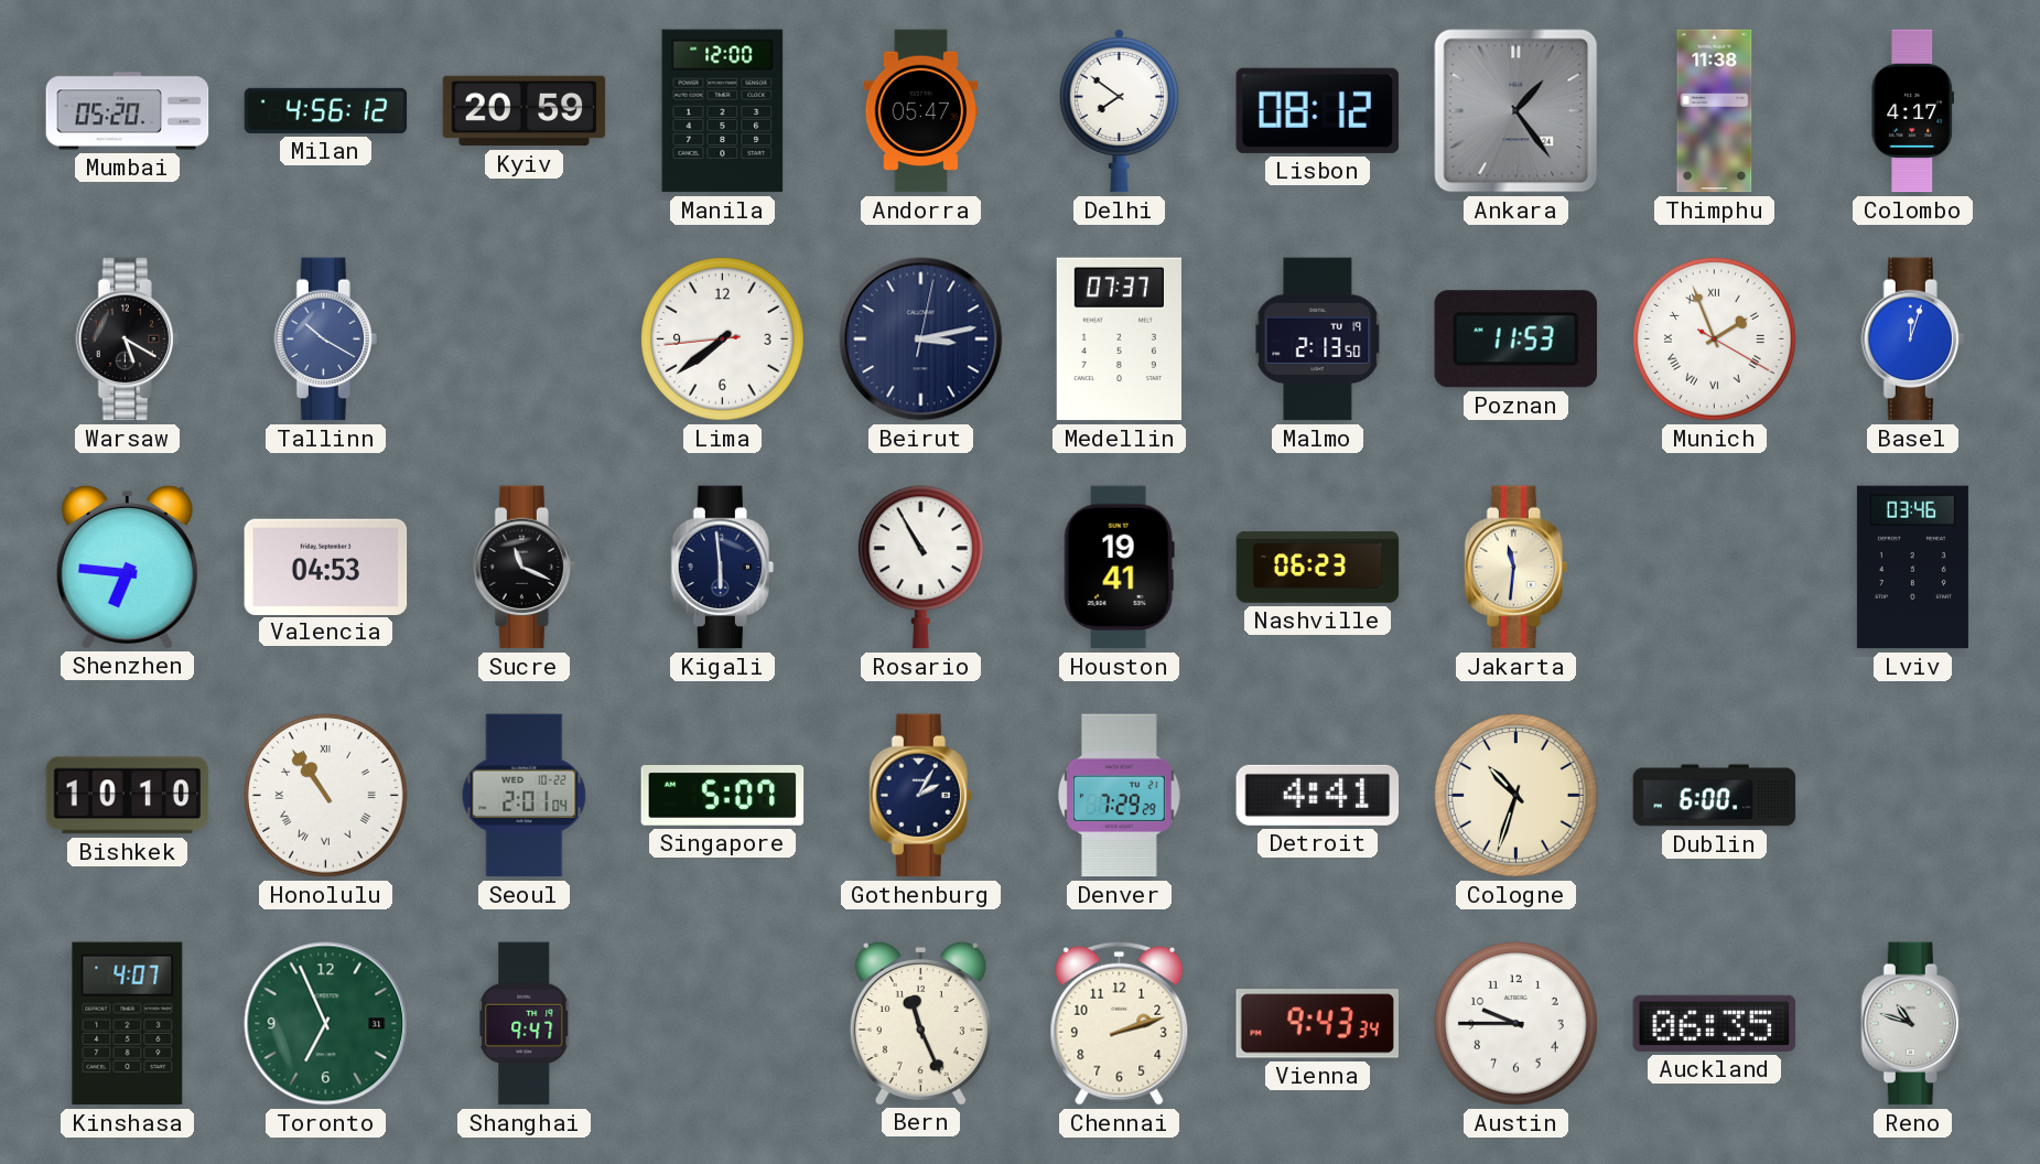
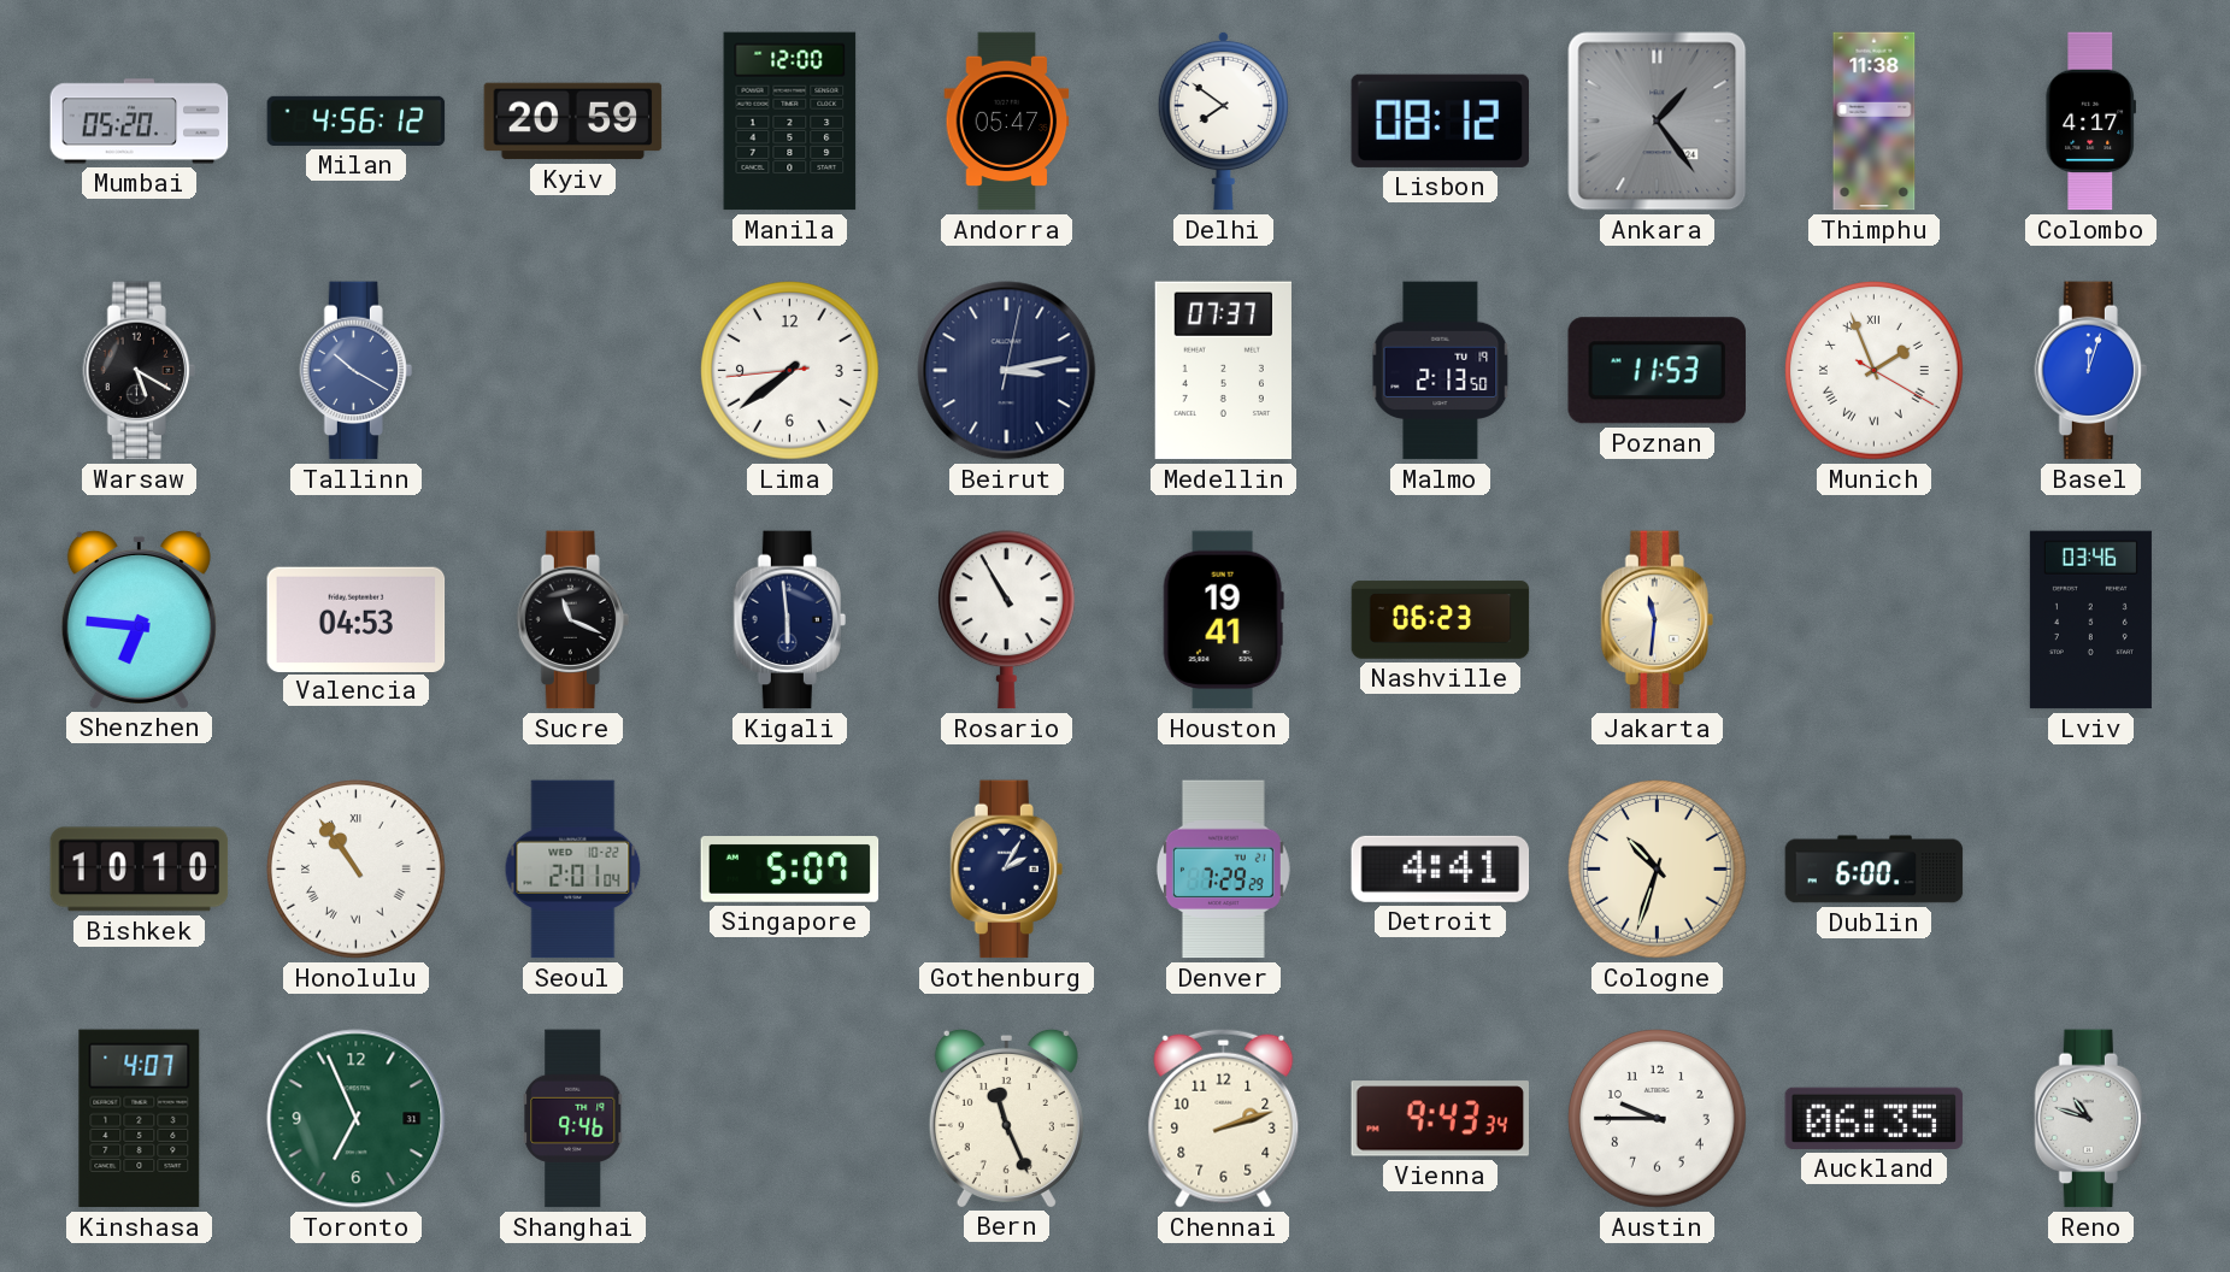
Shanghai: 9:47 -> 9:46
